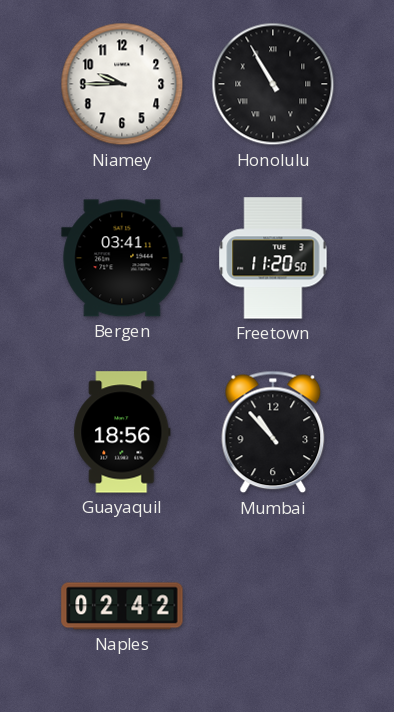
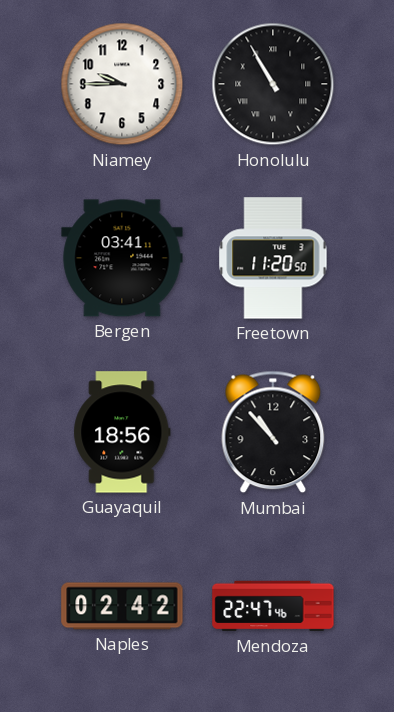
Mendoza: none -> 22:47
